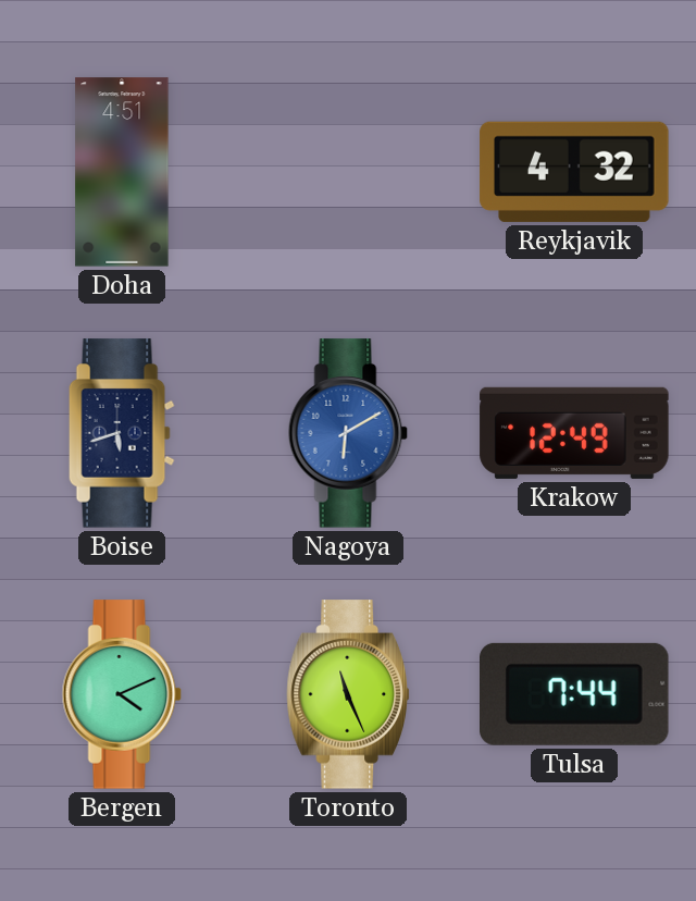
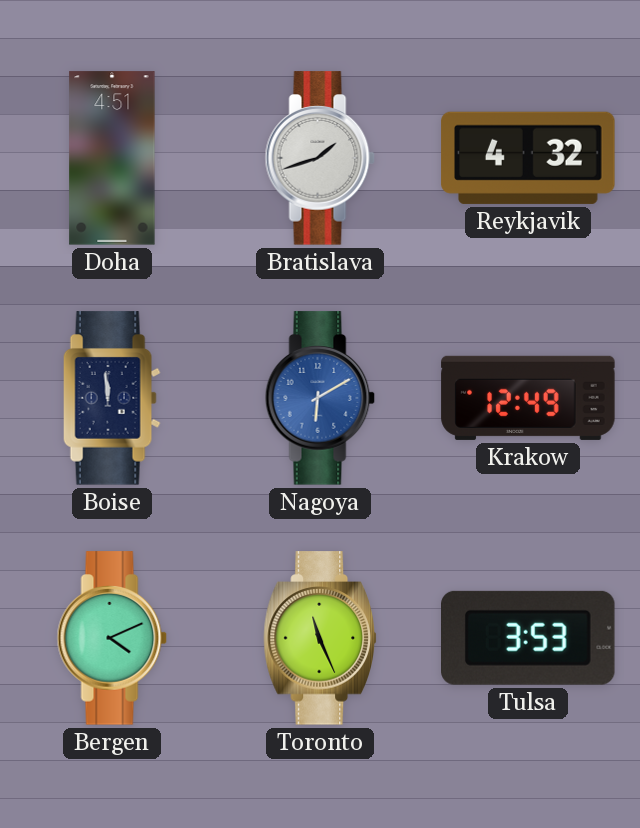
Bratislava: none -> 1:42
Boise: 5:42 -> 11:59
Tulsa: 7:44 -> 3:53
